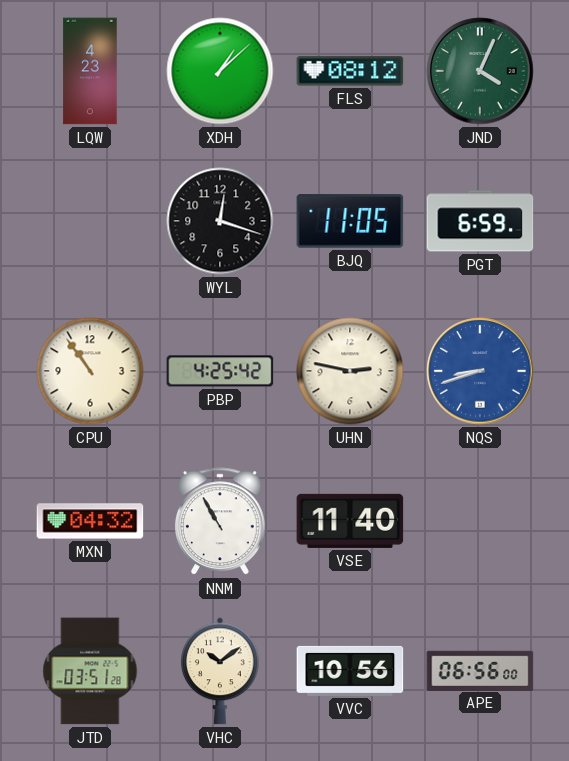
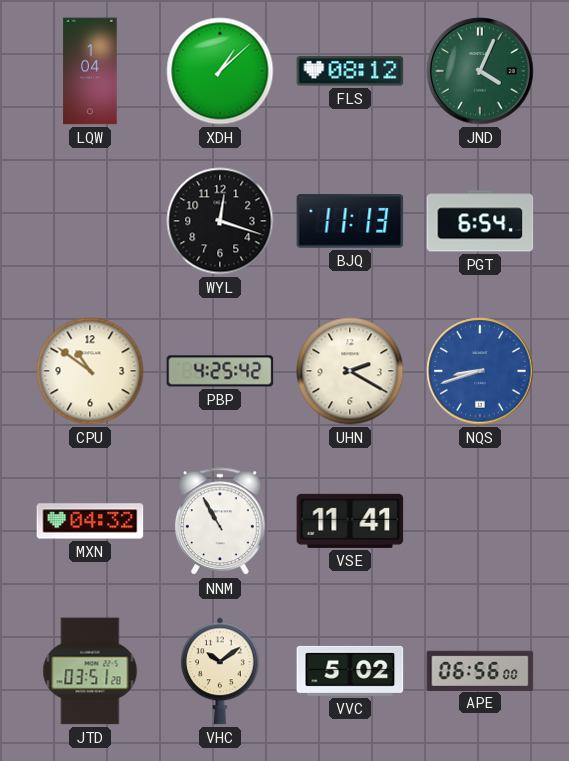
LQW: 4:23 -> 1:04
BJQ: 11:05 -> 11:13
PGT: 6:59 -> 6:54
CPU: 10:54 -> 10:51
UHN: 2:47 -> 2:20
VSE: 11:40 -> 11:41
VVC: 10:56 -> 5:02
